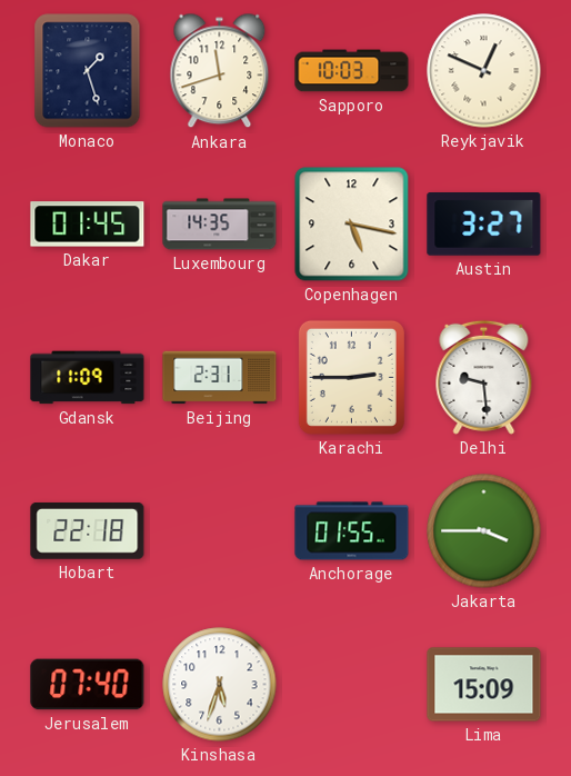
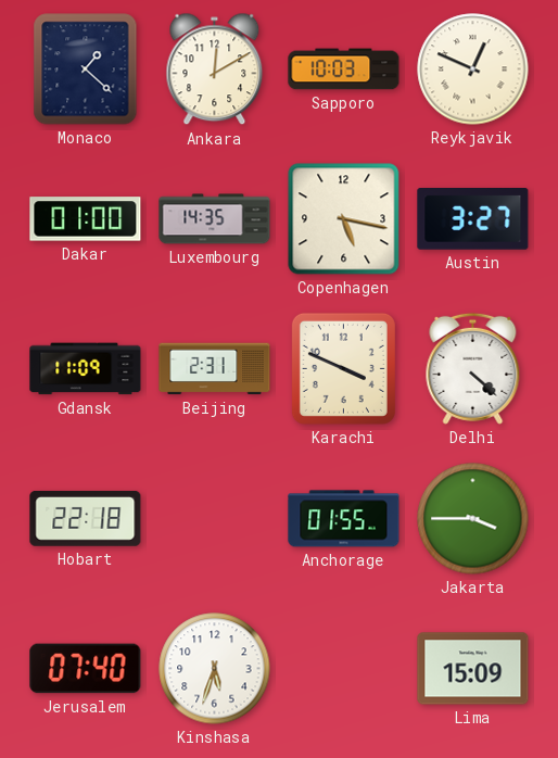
Monaco: 1:27 -> 1:22
Ankara: 11:42 -> 12:10
Dakar: 01:45 -> 01:00
Karachi: 2:45 -> 3:49
Delhi: 9:29 -> 4:22
